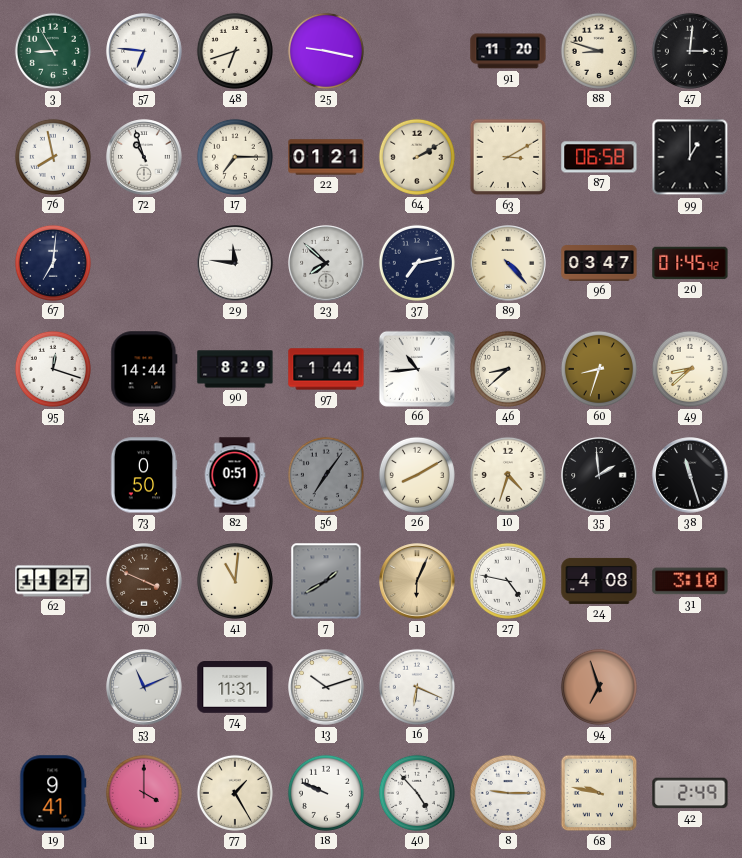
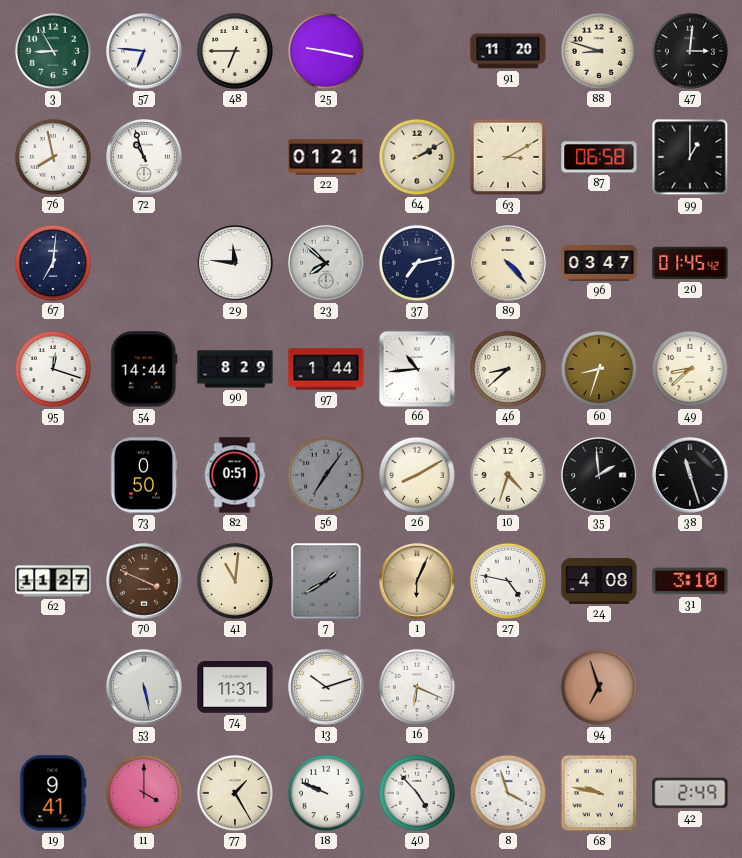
48: 6:42 -> 6:45
17: 7:15 -> none
53: 11:11 -> 5:28
8: 9:15 -> 3:57
